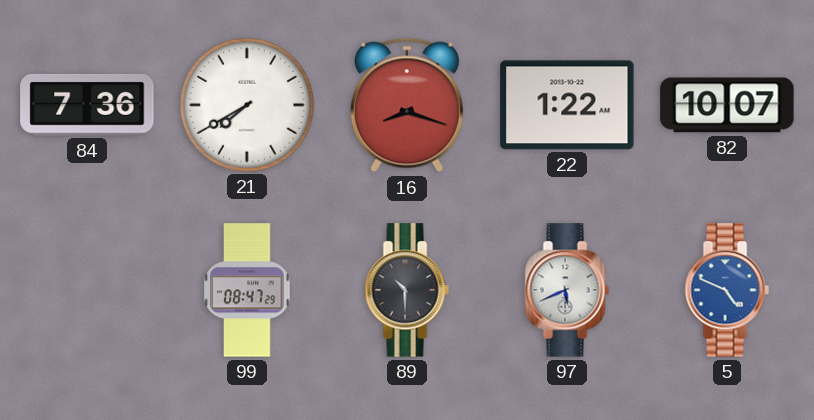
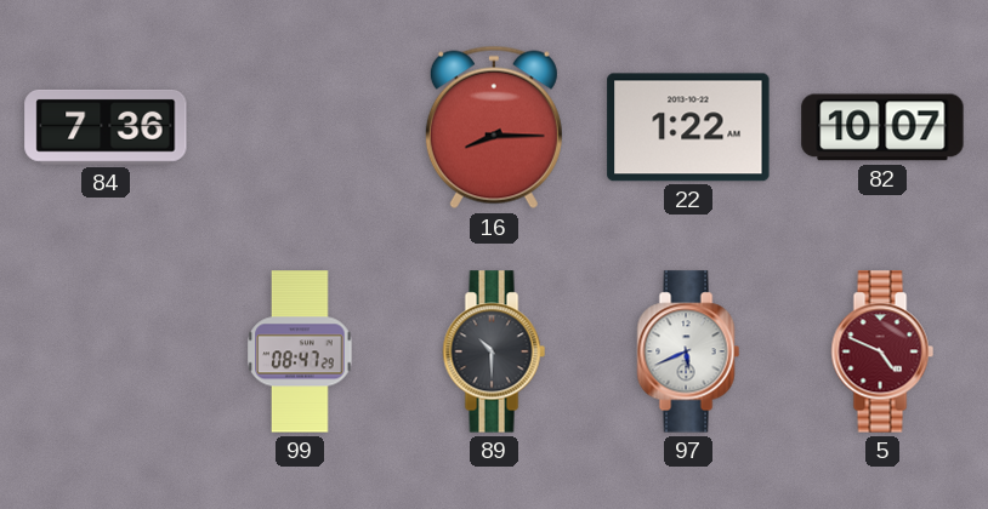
21: 7:40 -> none
16: 8:18 -> 8:15
5 dial: blue -> burgundy
